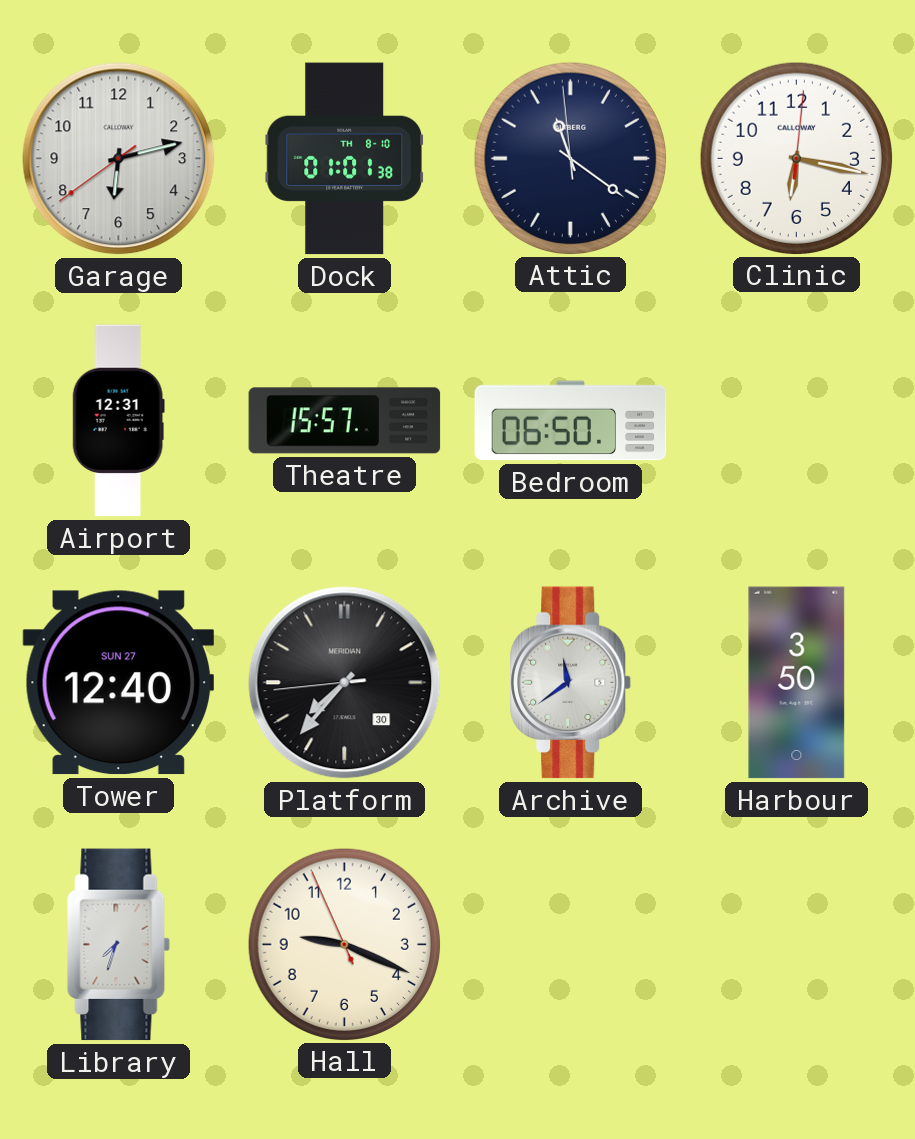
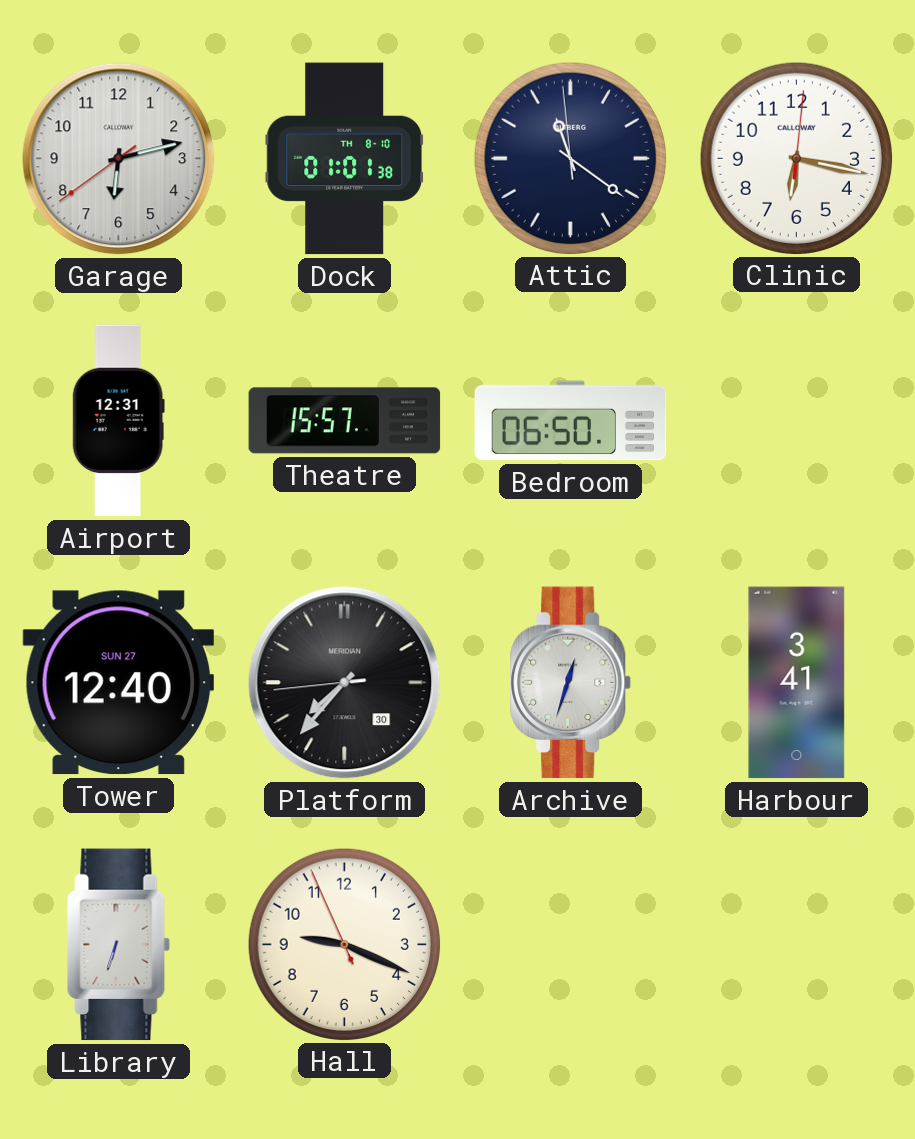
Archive: 11:39 -> 12:33
Harbour: 3:50 -> 3:41
Library: 7:33 -> 6:33
